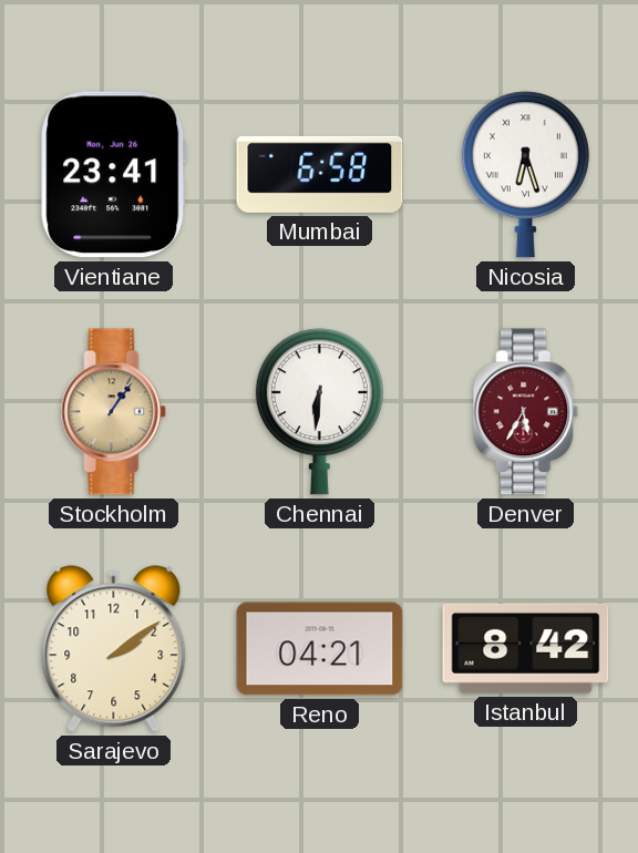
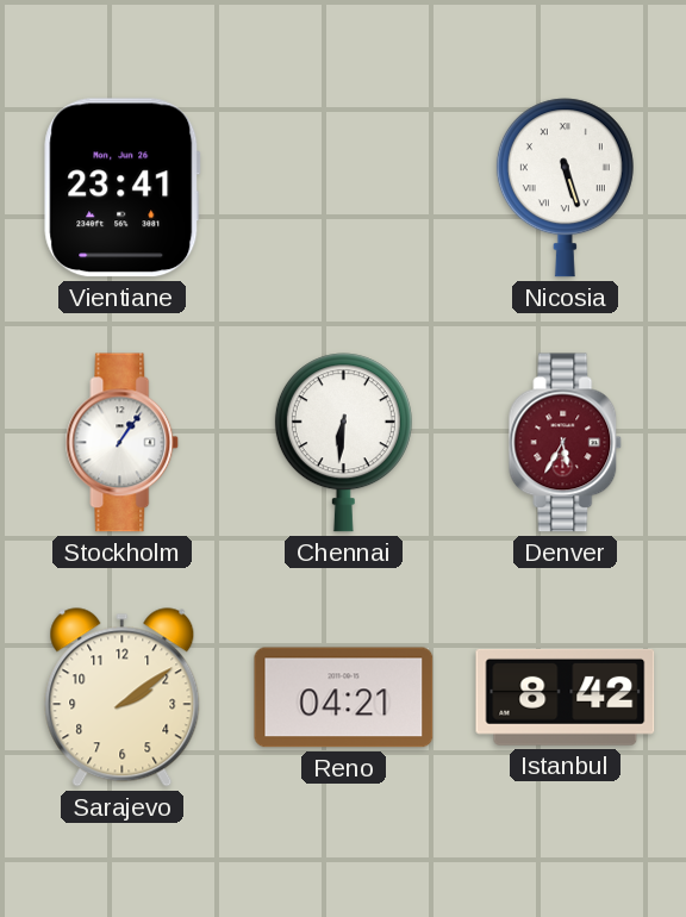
Mumbai: 6:58 -> none
Nicosia: 6:27 -> 5:27
Stockholm dial: champagne -> white
